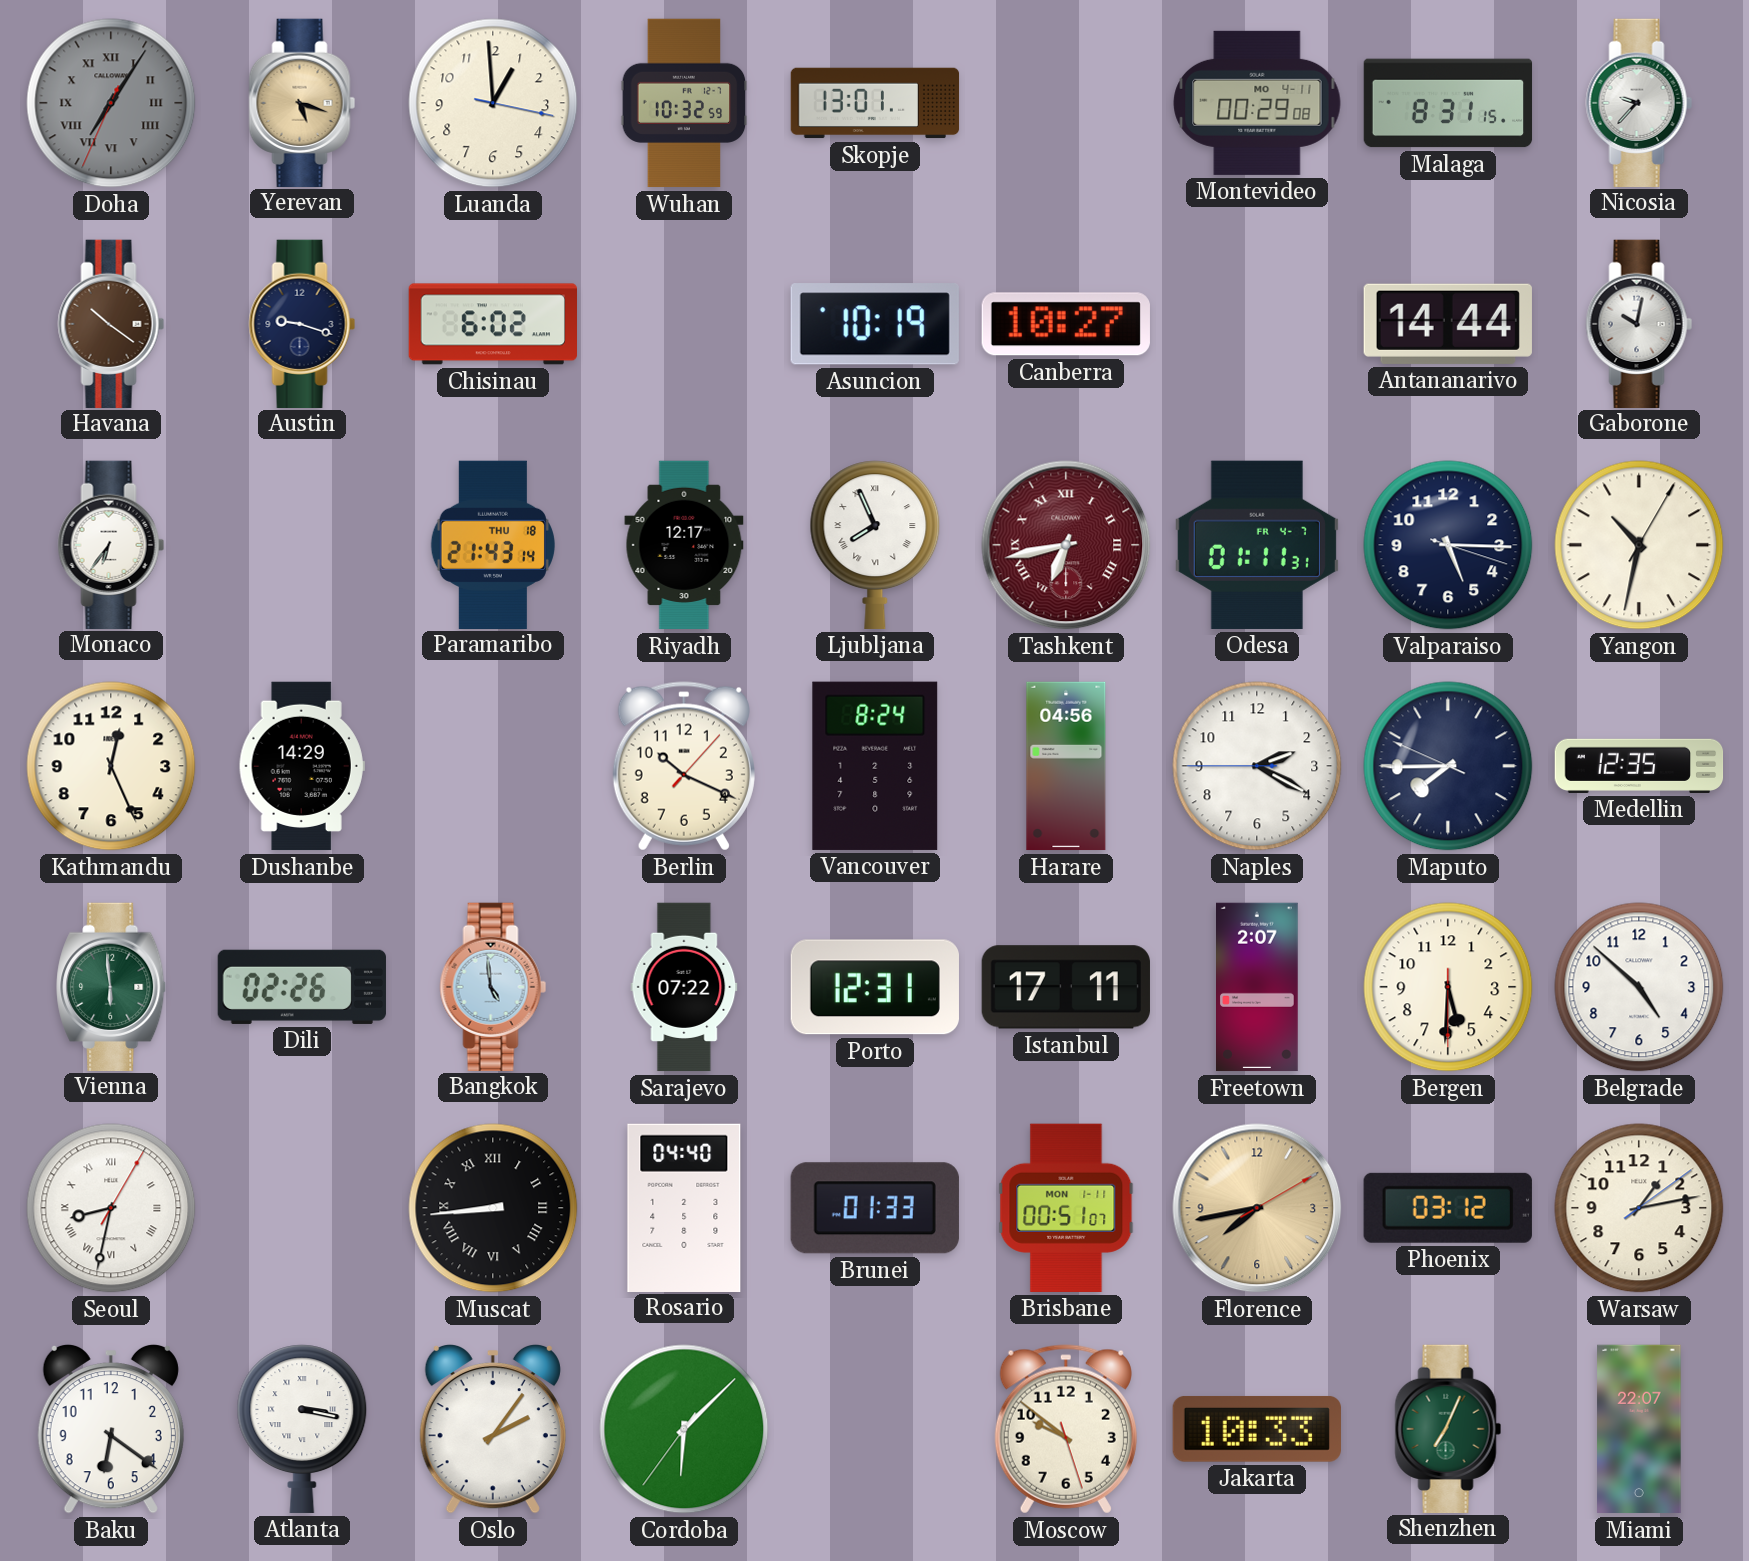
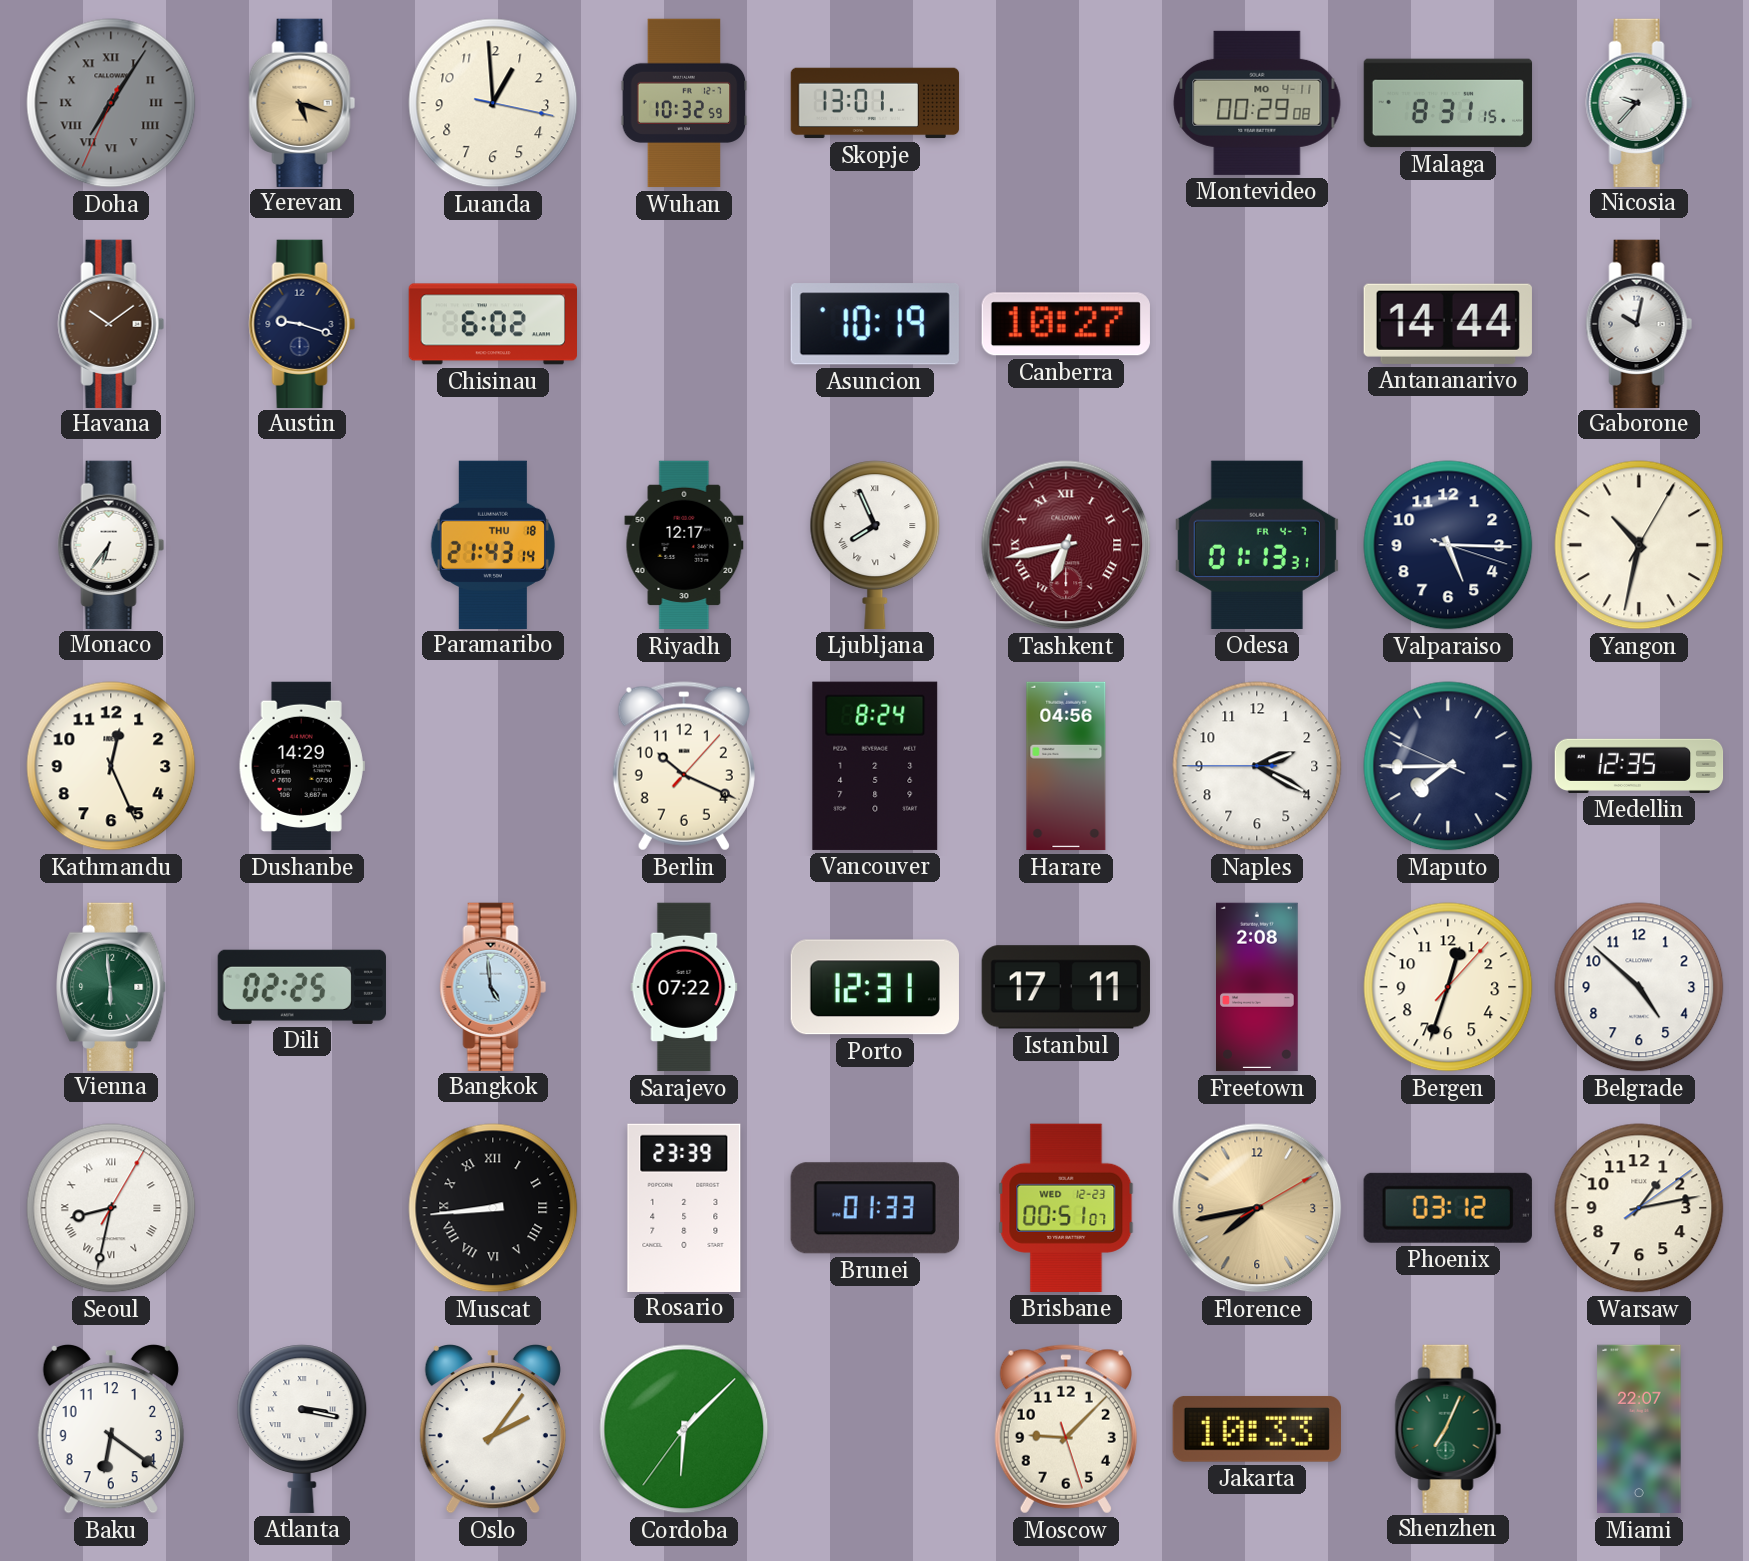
Havana: 10:21 -> 10:09
Odesa: 01:11 -> 01:13
Dili: 02:26 -> 02:25
Freetown: 2:07 -> 2:08
Bergen: 5:30 -> 12:33
Rosario: 04:40 -> 23:39
Brisbane date: MON 1-11 -> WED 12-23
Moscow: 9:51 -> 9:07
